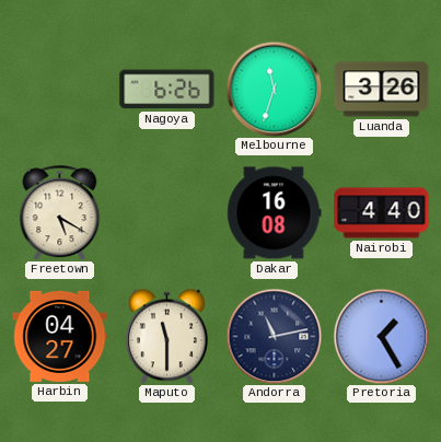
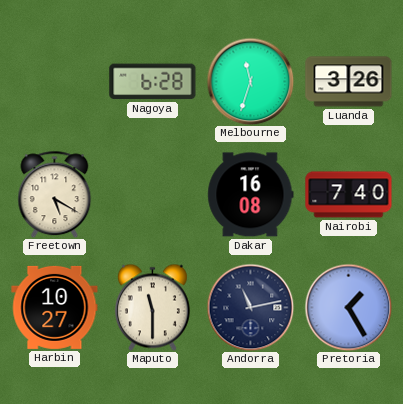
Nagoya: 6:26 -> 6:28
Nairobi: 4:40 -> 7:40
Harbin: 04:27 -> 10:27
